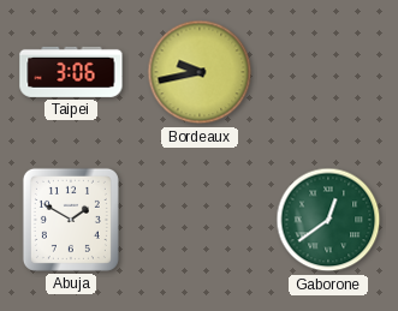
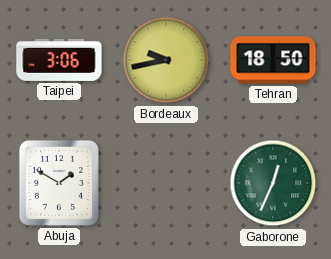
Tehran: none -> 18:50
Gaborone: 12:39 -> 12:34
